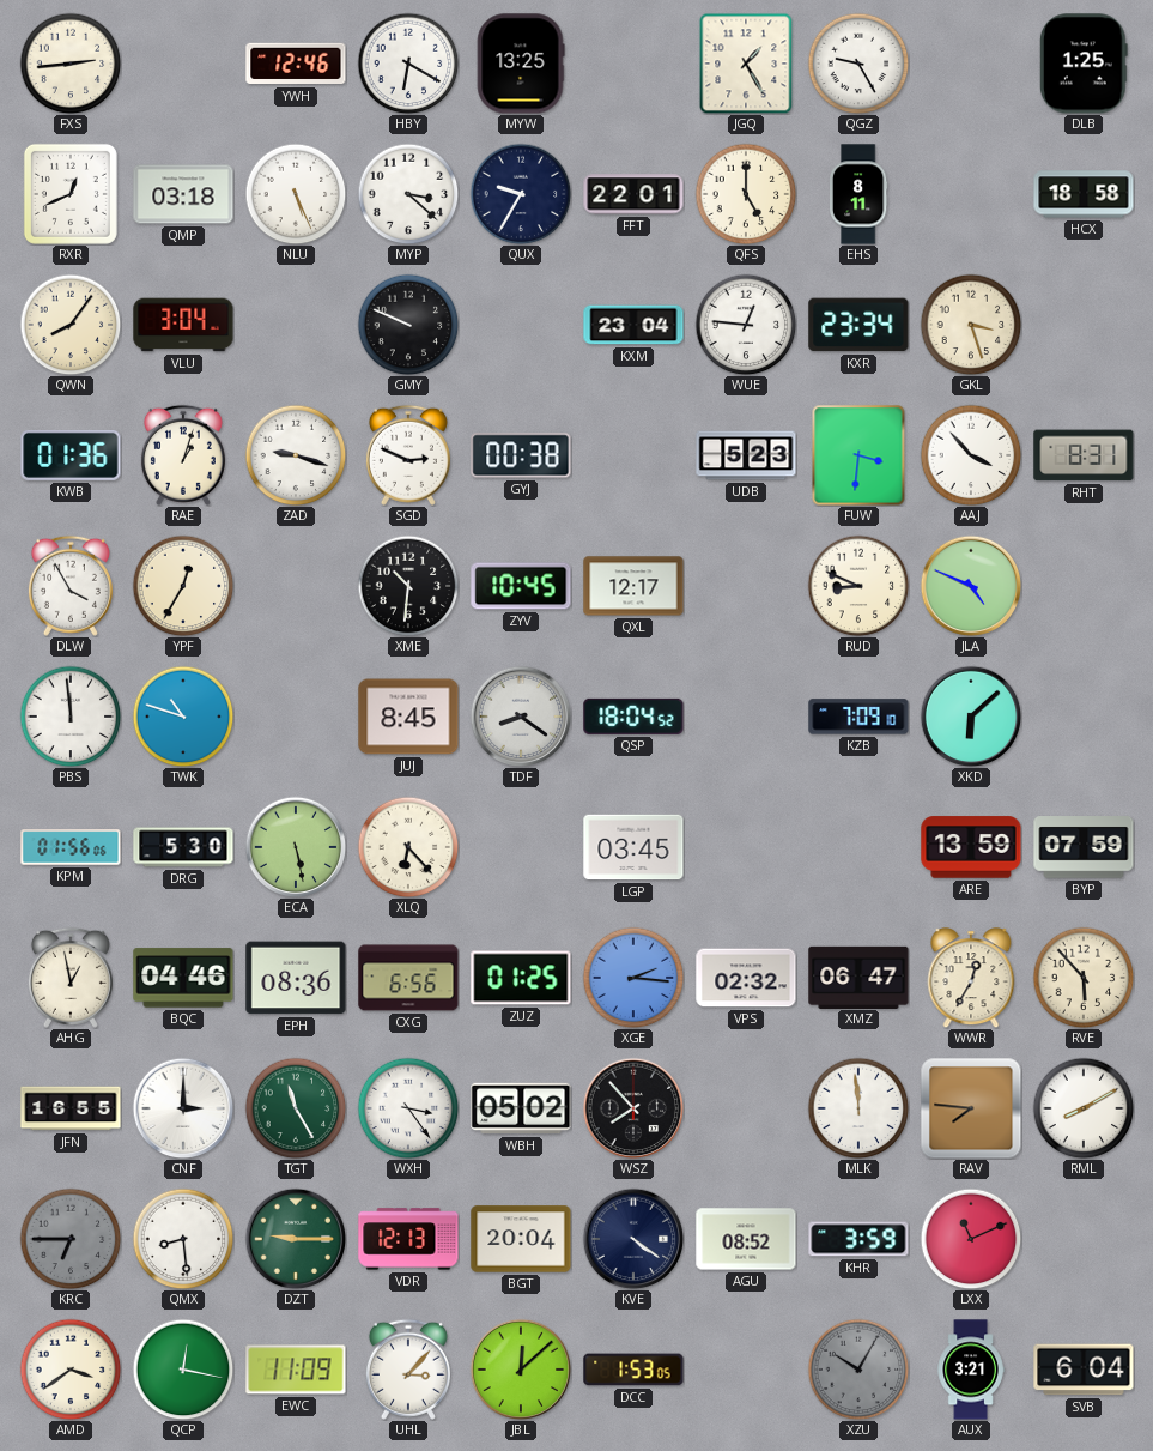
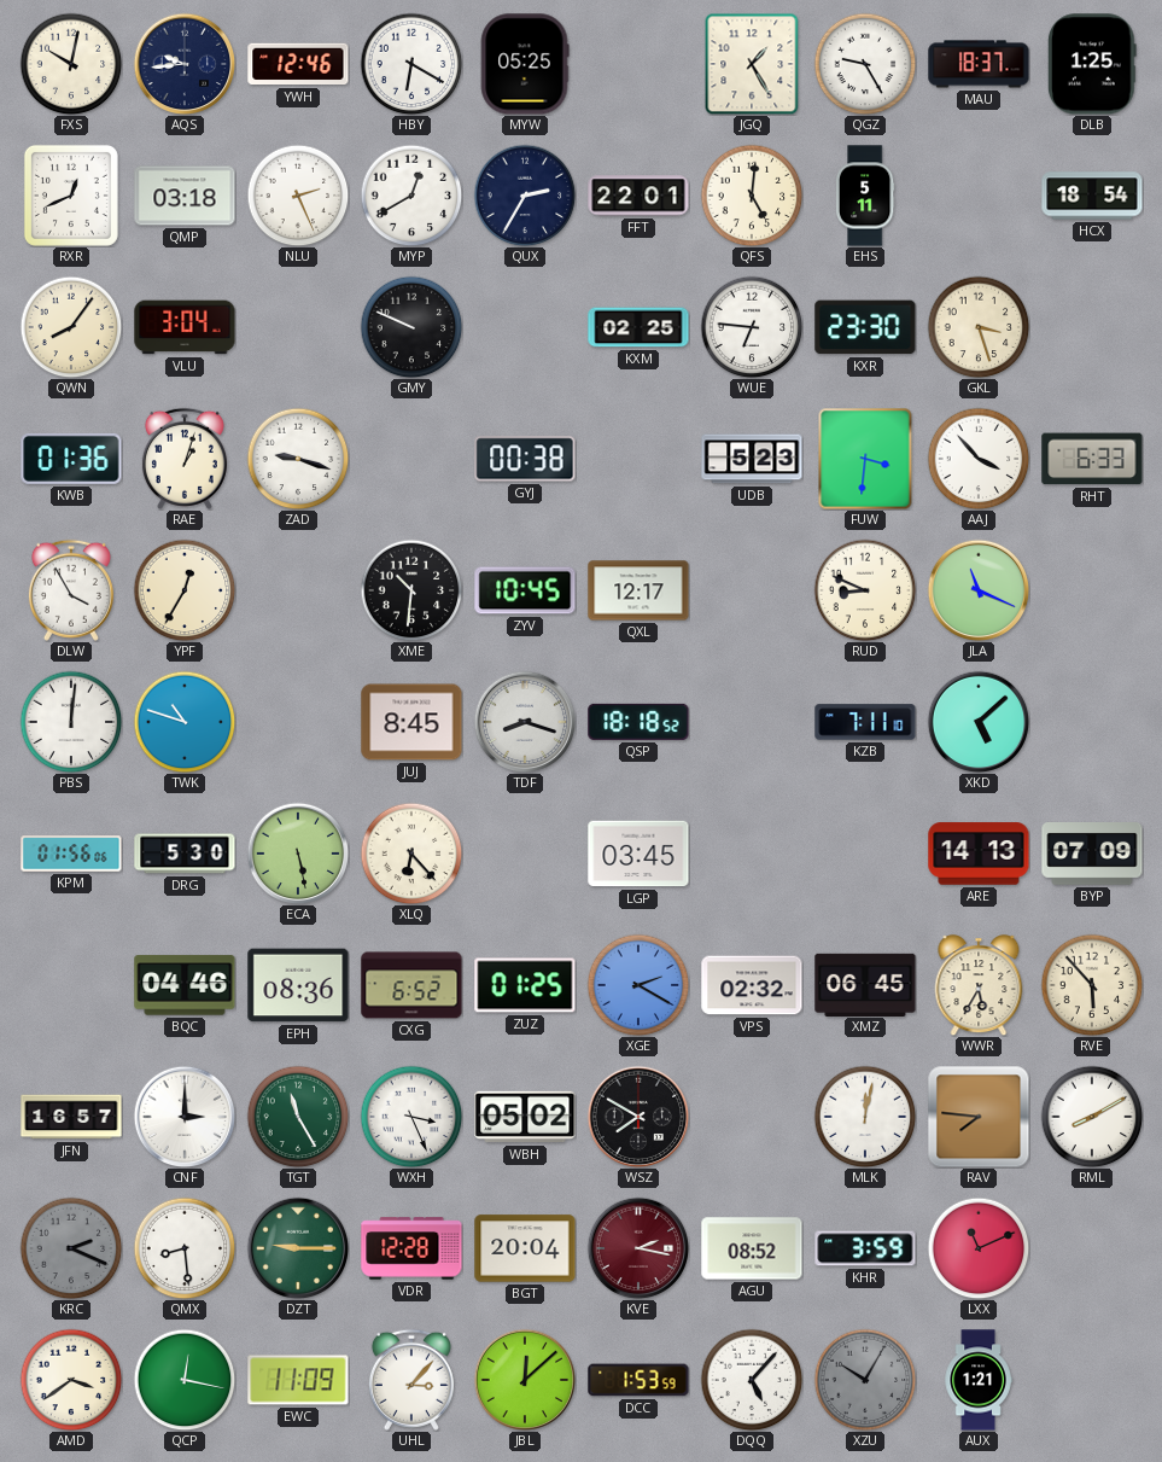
FXS: 2:44 -> 10:02
AQS: none -> 9:44
MYW: 13:25 -> 05:25
MAU: none -> 18:37
NLU: 5:26 -> 2:26
MYP: 3:22 -> 12:40
QUX: 9:35 -> 2:35
QFS: 5:00 -> 5:01
EHS: 8:11 -> 5:11
HCX: 18:58 -> 18:54
KXM: 23:04 -> 02:25
WUE: 12:46 -> 6:46
KXR: 23:34 -> 23:30
SGD: 2:49 -> none
RHT: 8:31 -> 6:33
JLA: 4:49 -> 11:19
PBS: 11:59 -> 12:01
TDF: 8:21 -> 8:18
QSP: 18:04 -> 18:18
KZB: 7:09 -> 7:11
XKD: 6:08 -> 5:08
ARE: 13:59 -> 14:13
BYP: 07:59 -> 07:09
AHG: 12:58 -> none
CXG: 6:56 -> 6:52
XGE: 2:16 -> 2:20
XMZ: 06:47 -> 06:45
WWR: 12:35 -> 5:35
JFN: 16:55 -> 16:57
WXH: 3:24 -> 3:26
WSZ: 7:53 -> 7:50
MLK: 11:59 -> 12:02
KRC: 6:45 -> 2:19
VDR: 12:13 -> 12:28
KVE: 4:21 -> 2:17
KVE dial: navy -> burgundy
DCC: 1:53:05 -> 1:53:59
DQQ: none -> 5:07
AUX: 3:21 -> 1:21
SVB: 6:04 -> none
